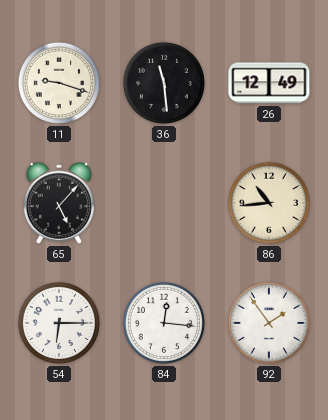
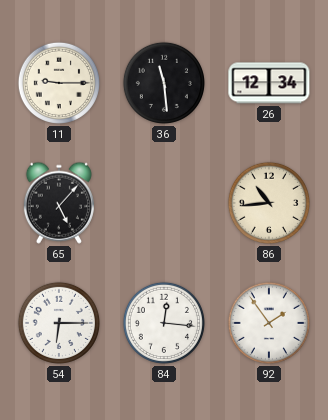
11: 9:18 -> 9:15
26: 12:49 -> 12:34
